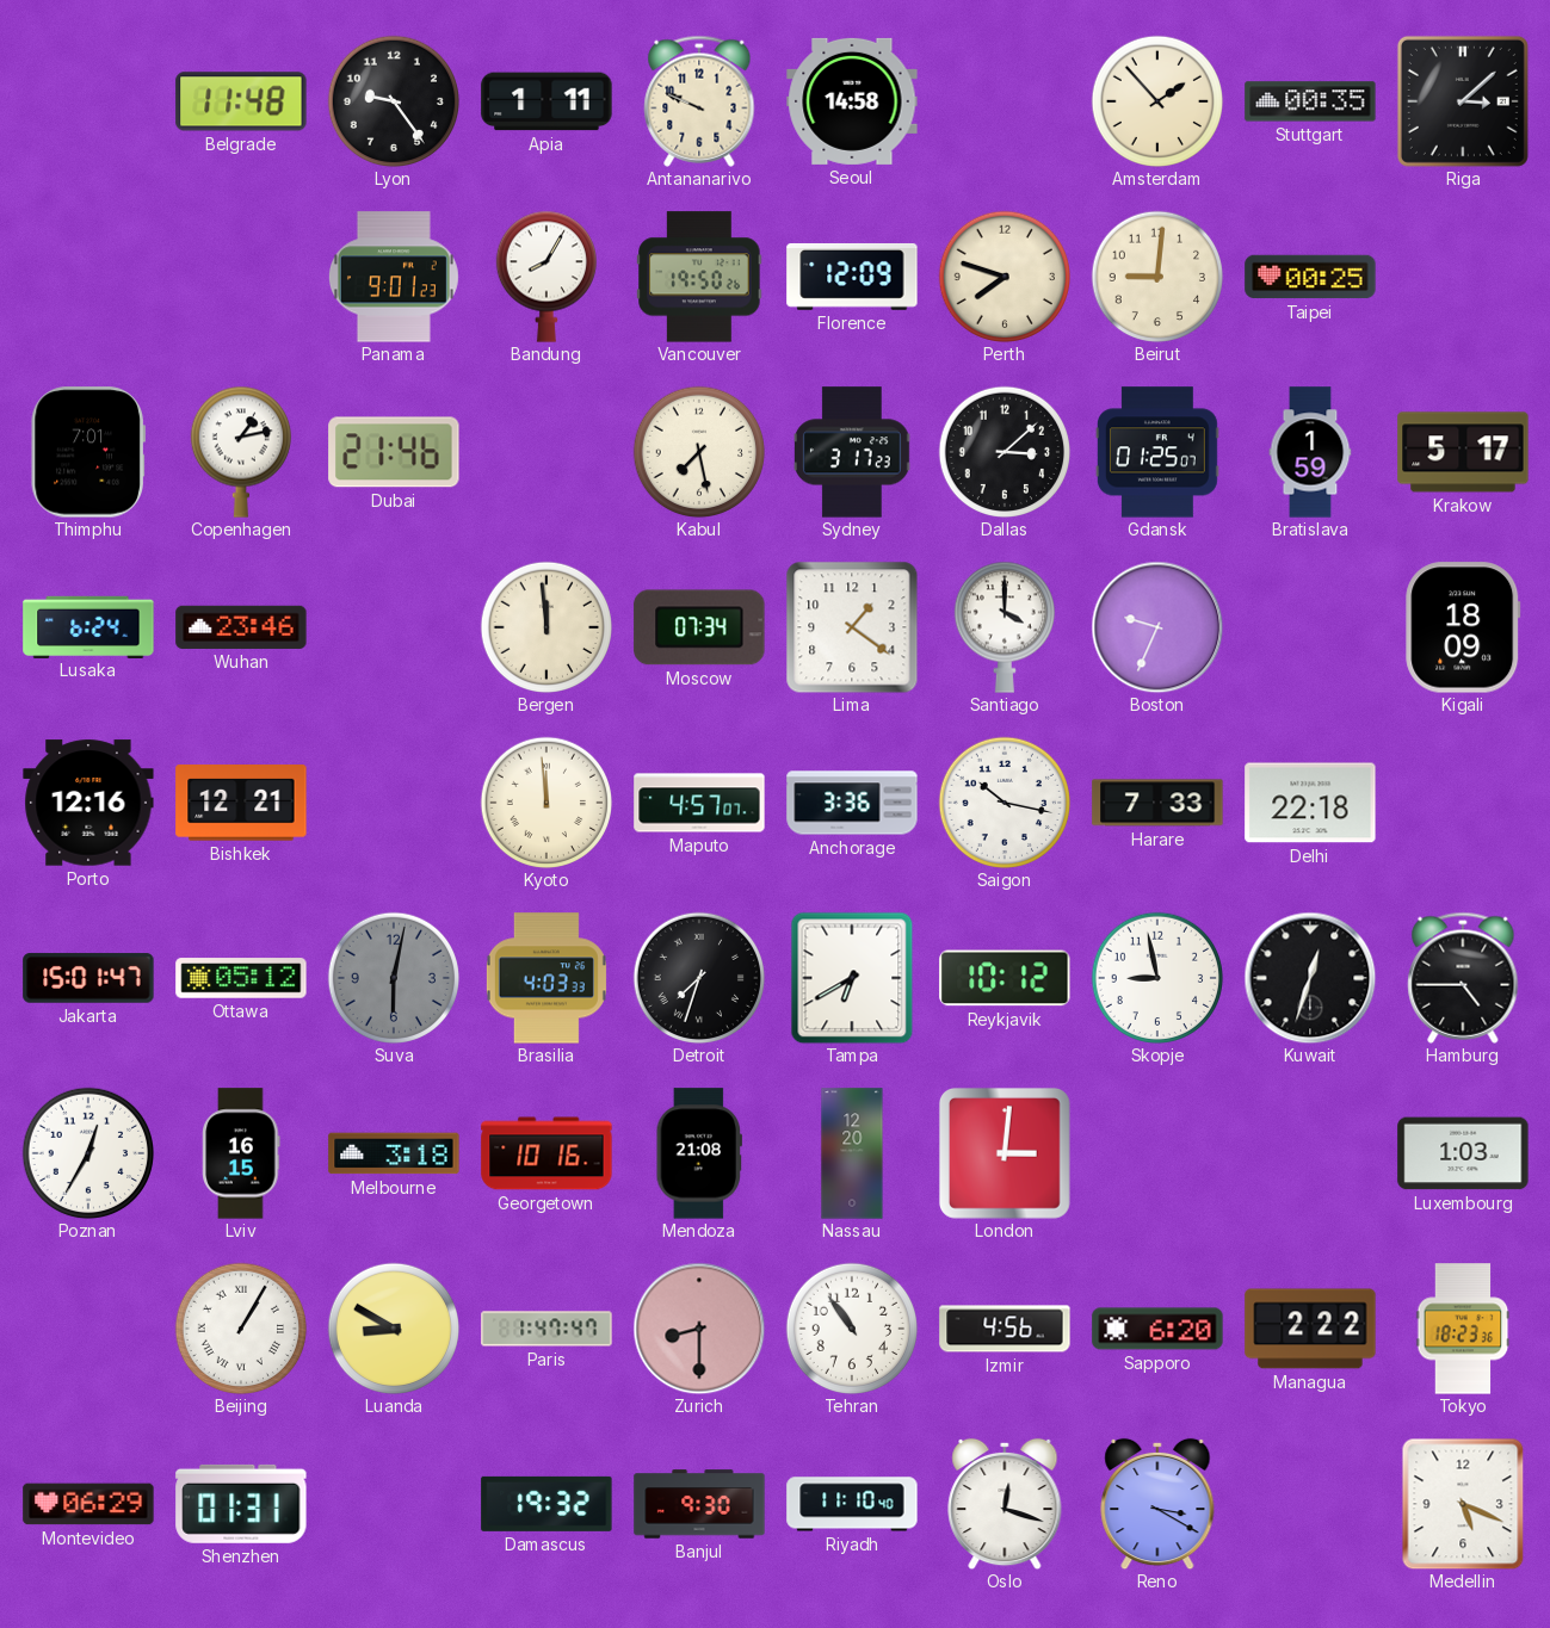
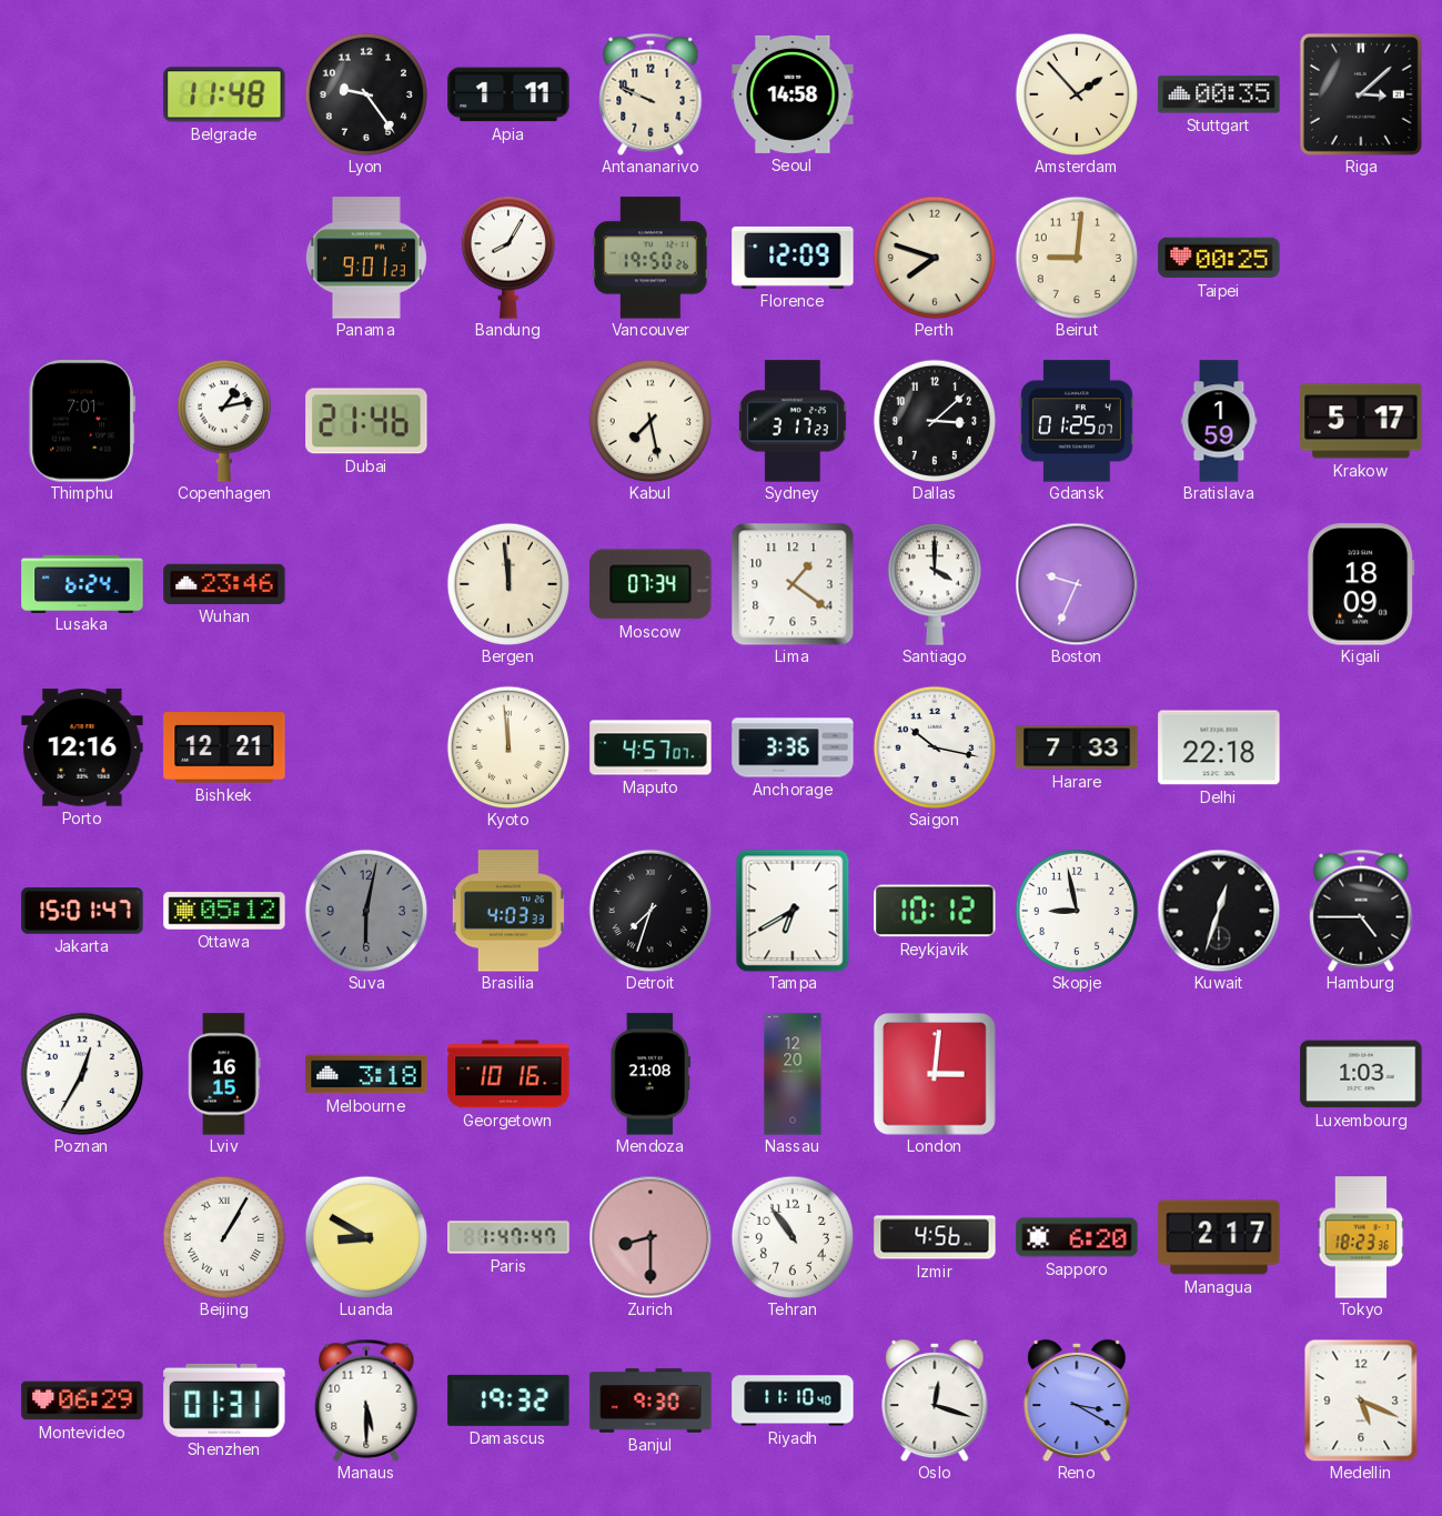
Managua: 2:22 -> 2:17
Manaus: none -> 5:30
